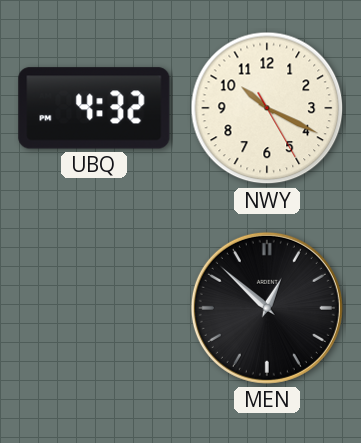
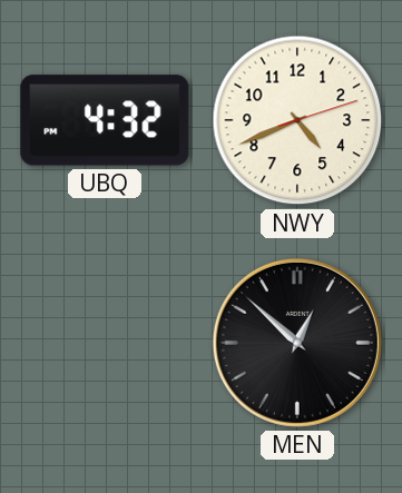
NWY: 10:19 -> 4:41
